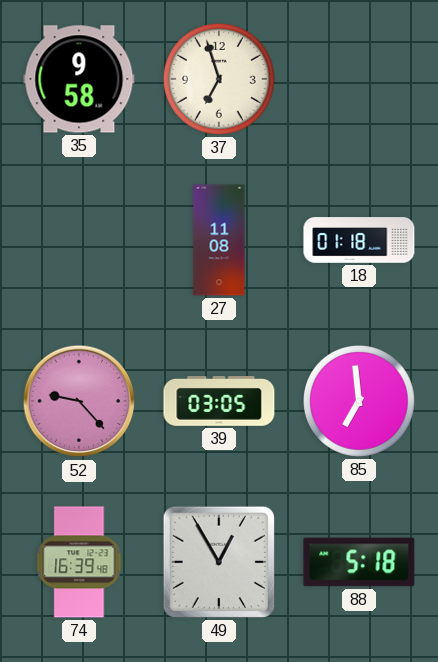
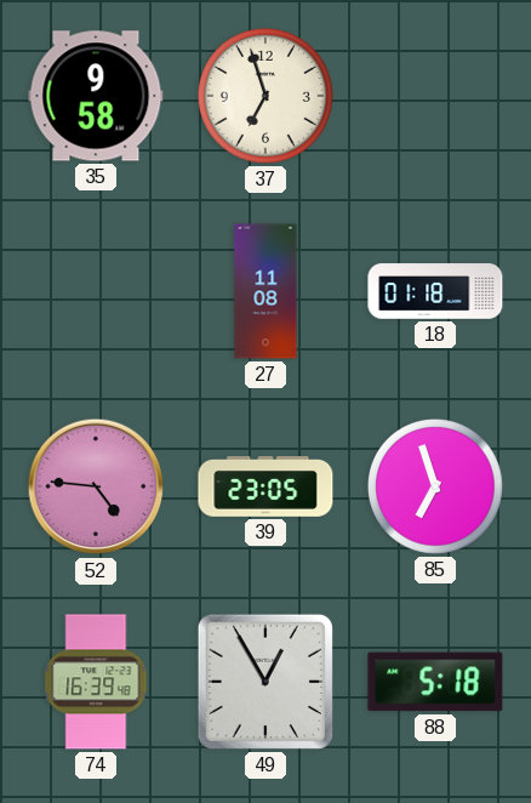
52: 9:23 -> 4:46
39: 03:05 -> 23:05
85: 6:59 -> 6:57
